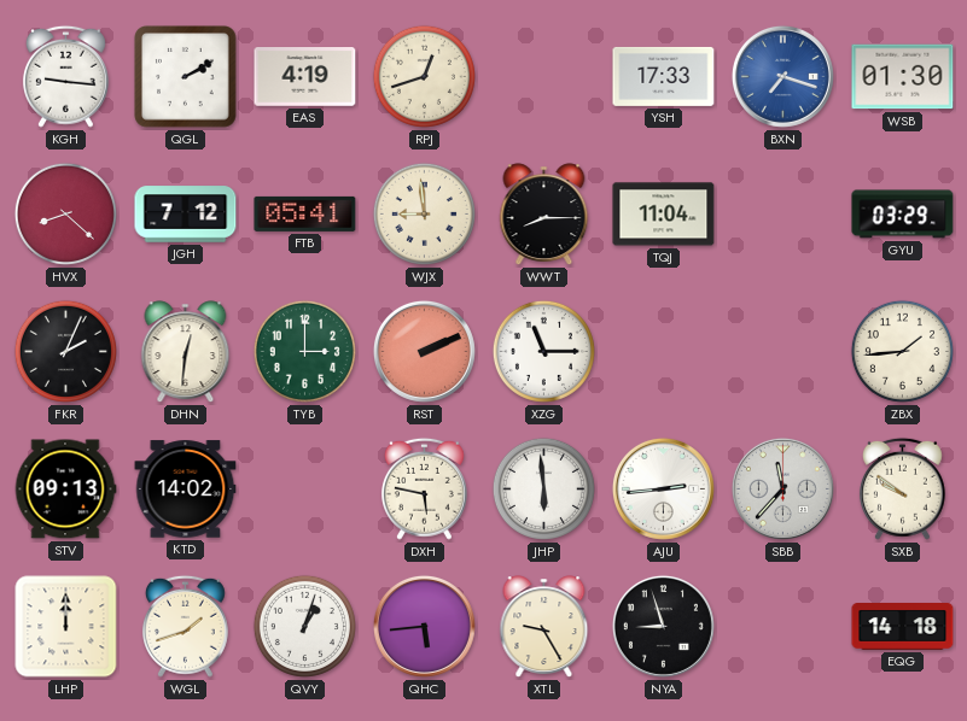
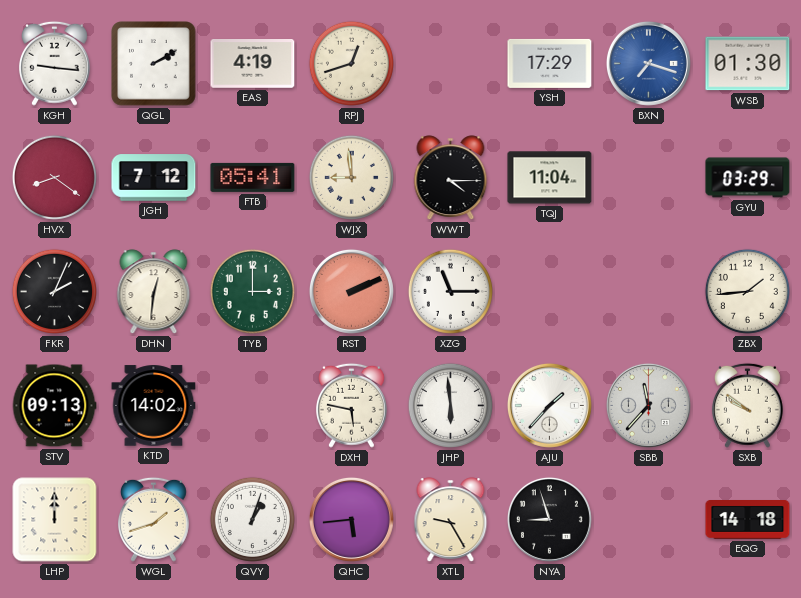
YSH: 17:33 -> 17:29
HVX: 8:22 -> 8:21
WWT: 8:15 -> 4:15
AJU: 2:44 -> 1:37
